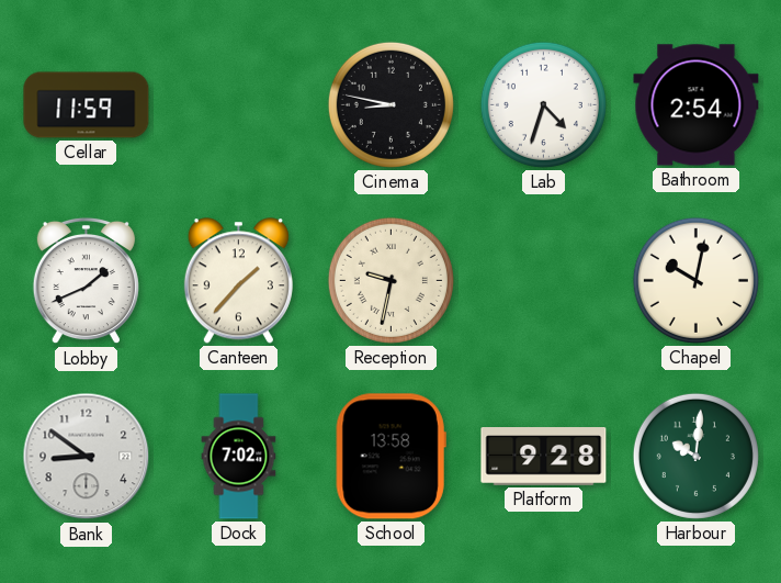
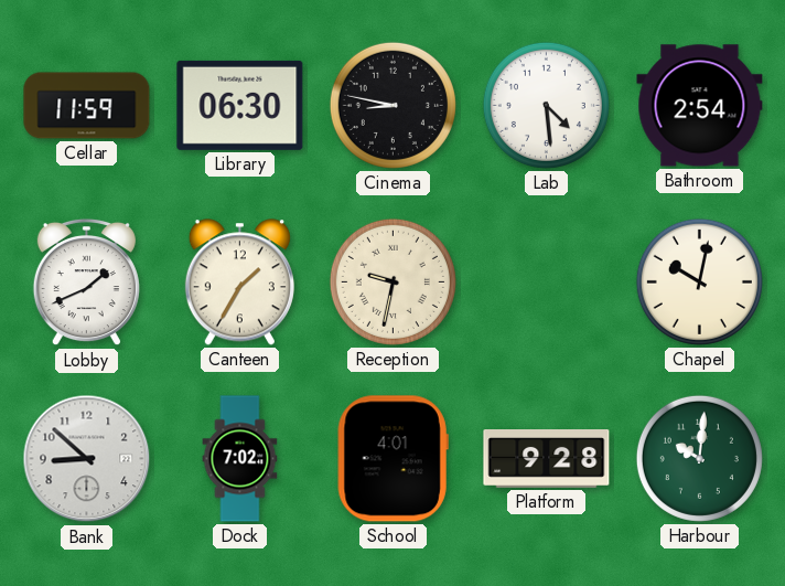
Library: none -> 06:30
Lab: 4:33 -> 4:29
Canteen: 1:37 -> 1:35
Bank: 8:51 -> 8:52
School: 13:58 -> 4:01
